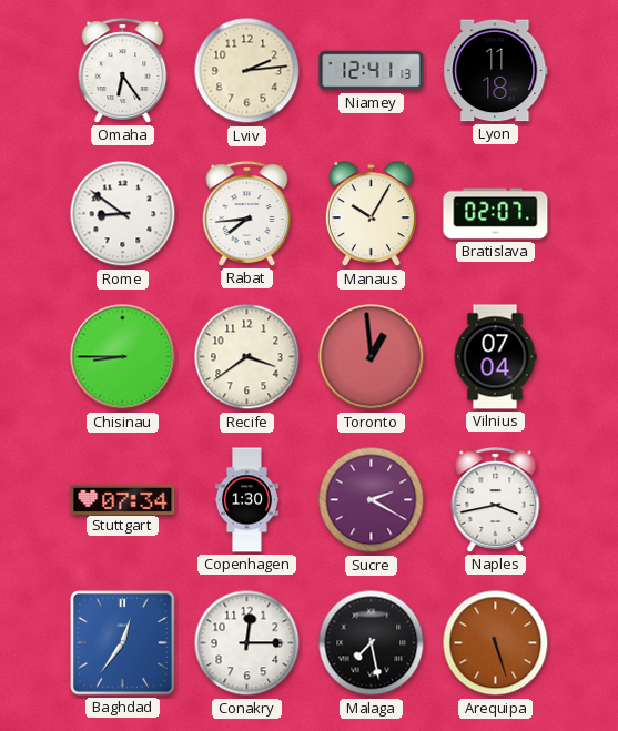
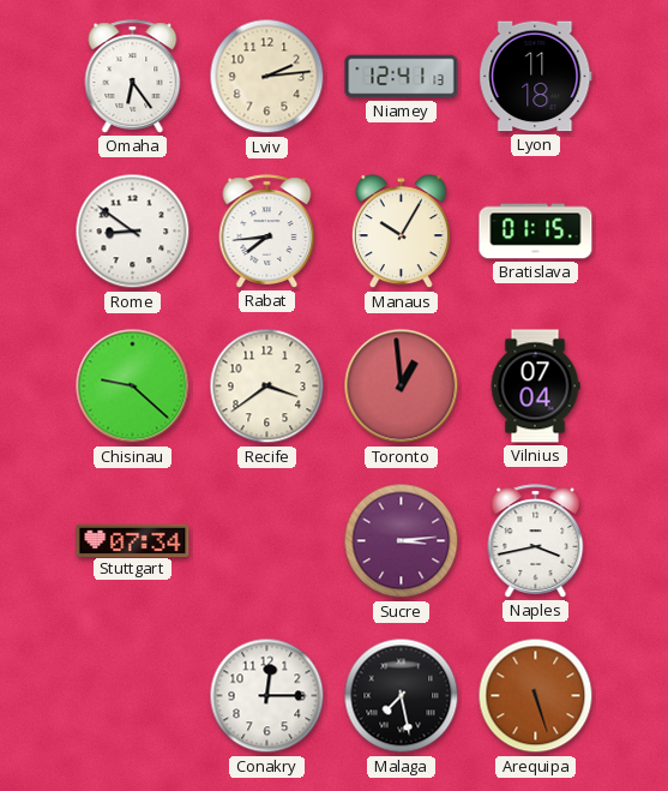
Bratislava: 02:07 -> 01:15
Chisinau: 8:45 -> 9:22
Copenhagen: 1:30 -> none
Sucre: 2:20 -> 3:14
Baghdad: 12:36 -> none
